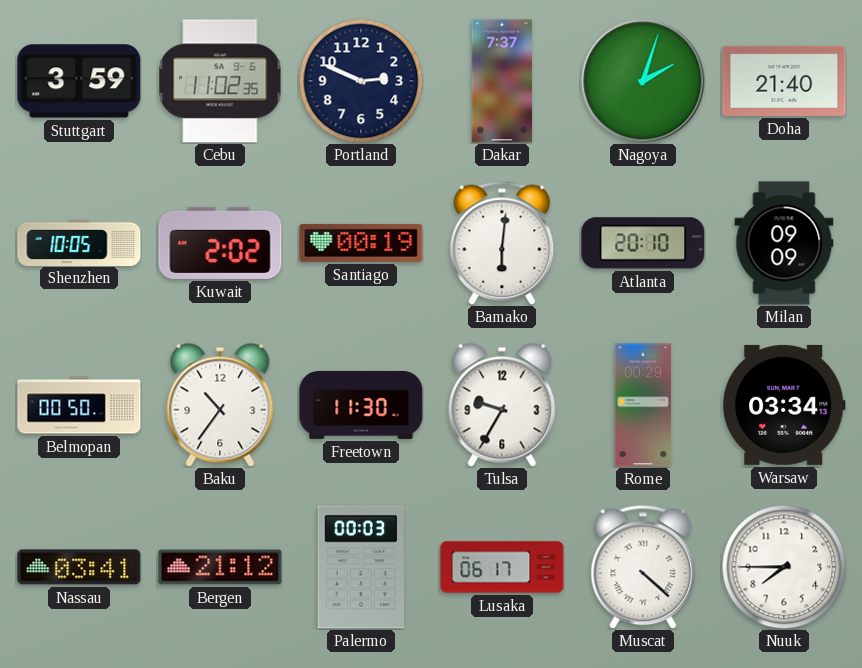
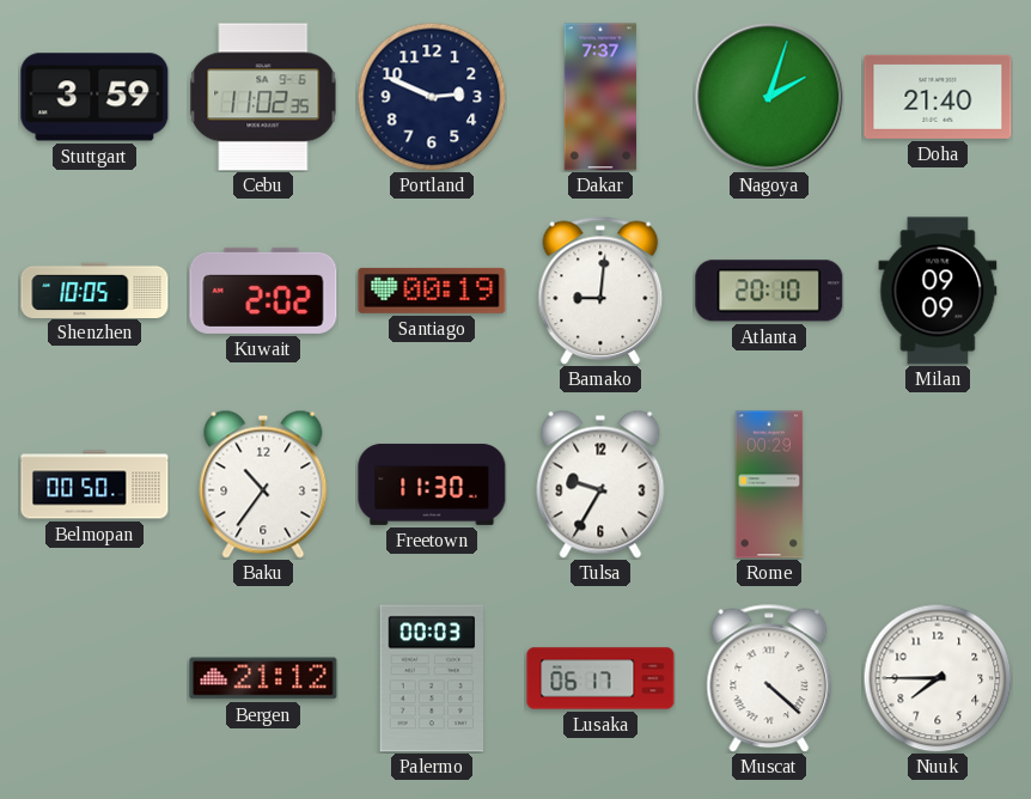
Bamako: 6:01 -> 9:01
Warsaw: 03:34 -> none
Nassau: 03:41 -> none
